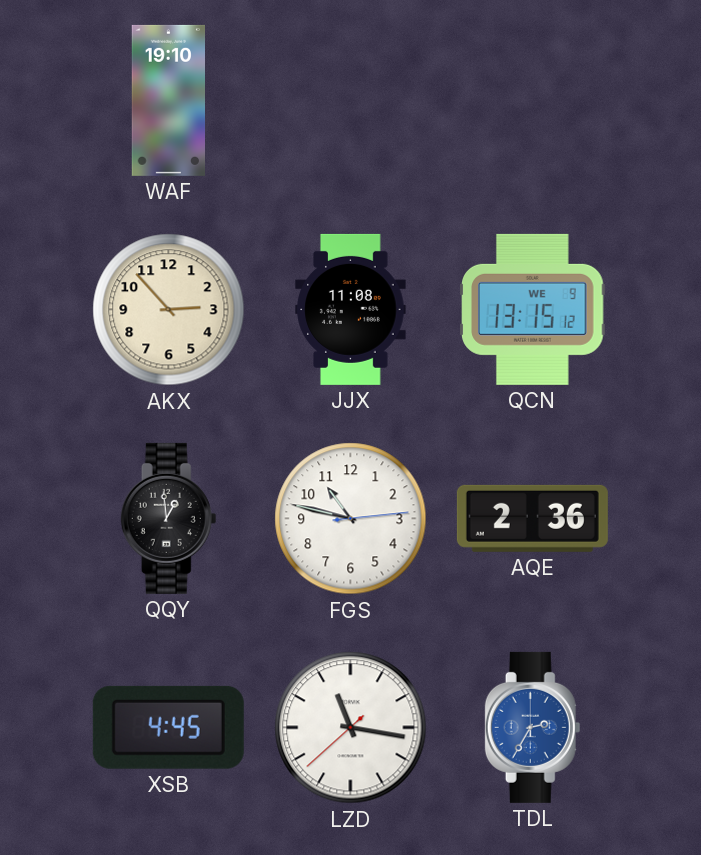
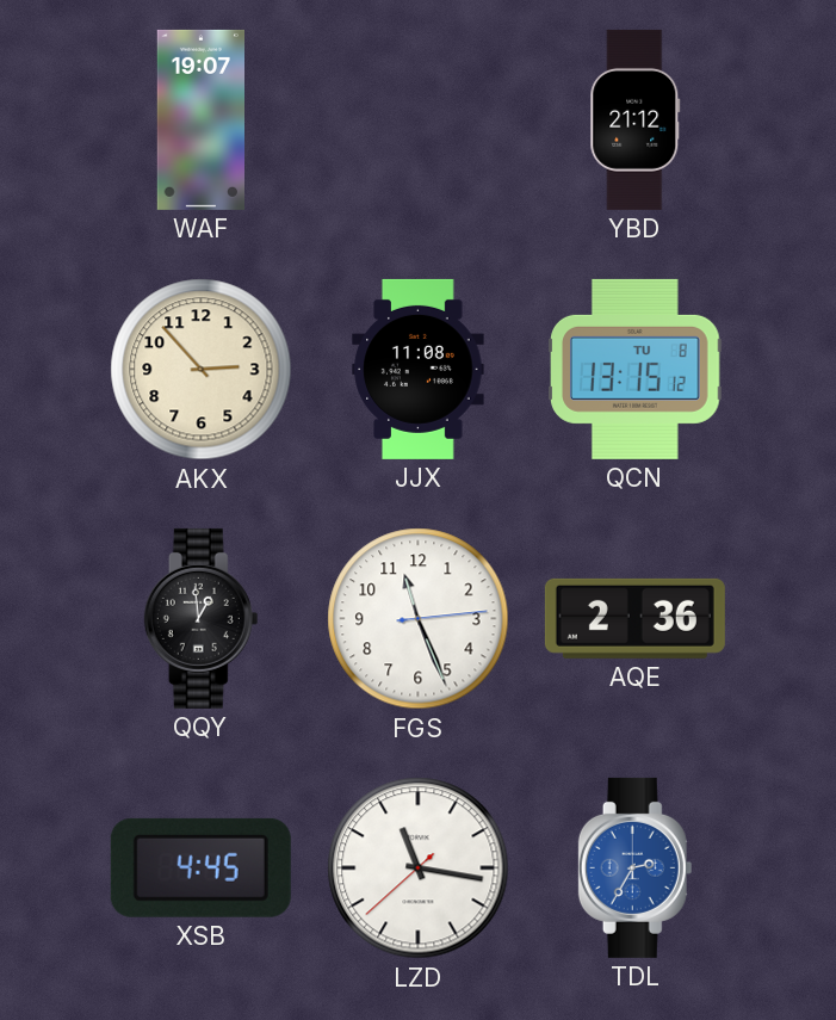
WAF: 19:10 -> 19:07
YBD: none -> 21:12
QCN date: WE 9 -> TU 8
FGS: 10:47 -> 11:26
